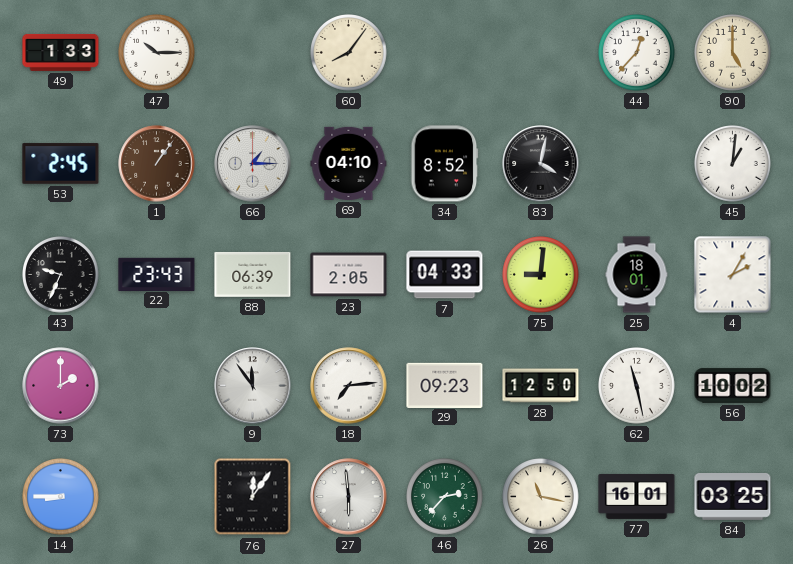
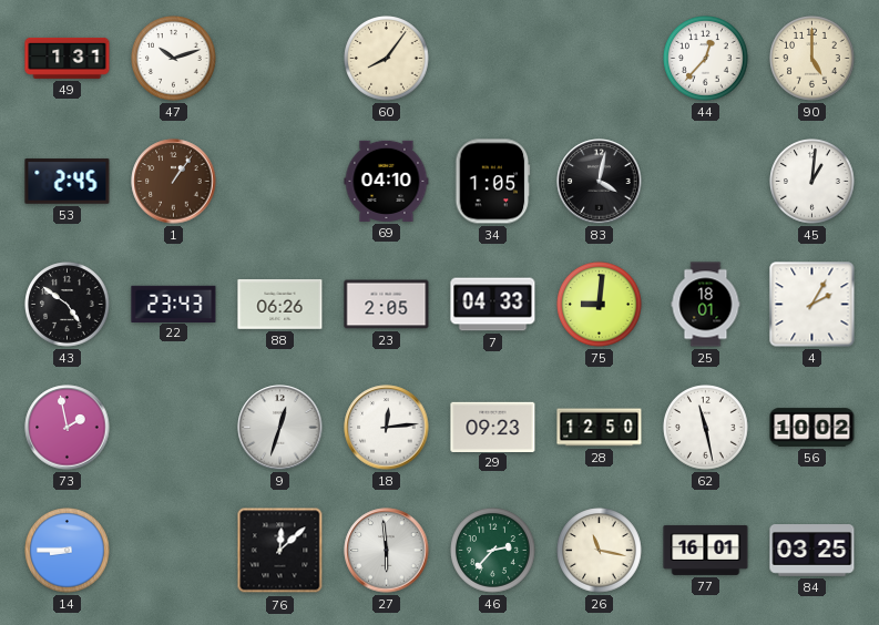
49: 1:33 -> 1:31
47: 10:15 -> 10:12
66: 1:15 -> none
34: 8:52 -> 1:05
43: 9:34 -> 4:51
88: 06:39 -> 06:26
73: 2:00 -> 1:58
9: 11:54 -> 12:33
18: 7:14 -> 12:14
76: 12:06 -> 12:08
